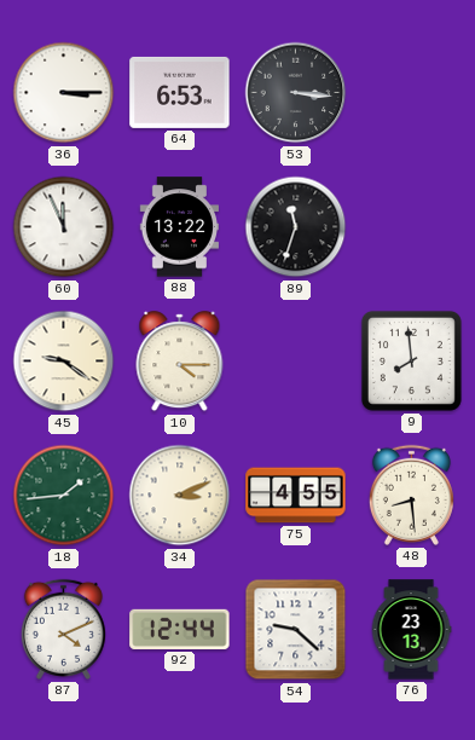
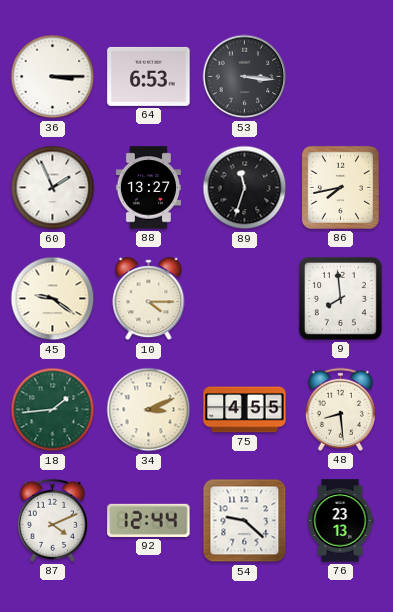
60: 11:56 -> 1:56
88: 13:22 -> 13:27
86: none -> 7:43
